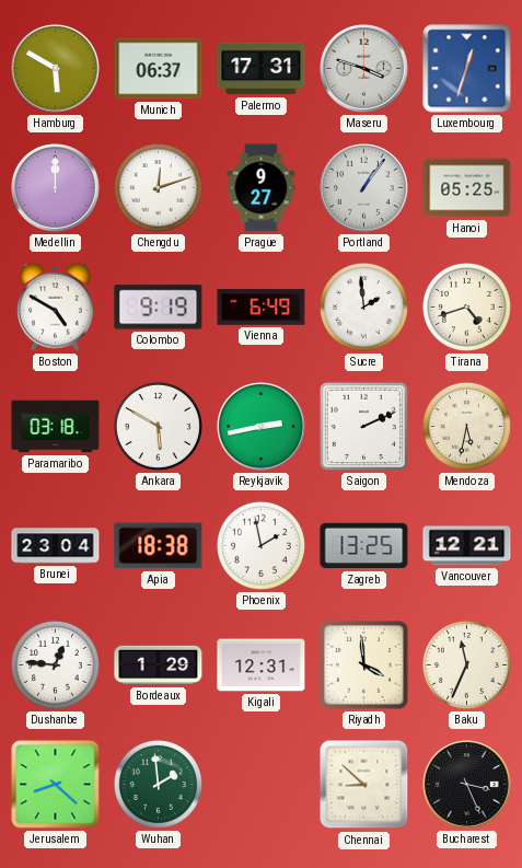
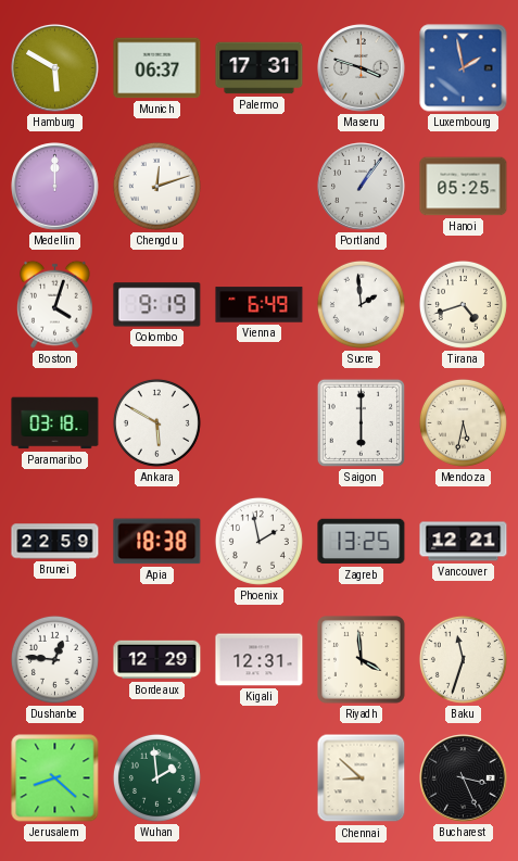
Luxembourg: 12:33 -> 1:58
Prague: 9:27 -> none
Boston: 4:50 -> 4:03
Reykjavik: 2:43 -> none
Saigon: 2:11 -> 6:00
Brunei: 23:04 -> 22:59
Bordeaux: 1:29 -> 12:29
Baku: 11:34 -> 11:33
